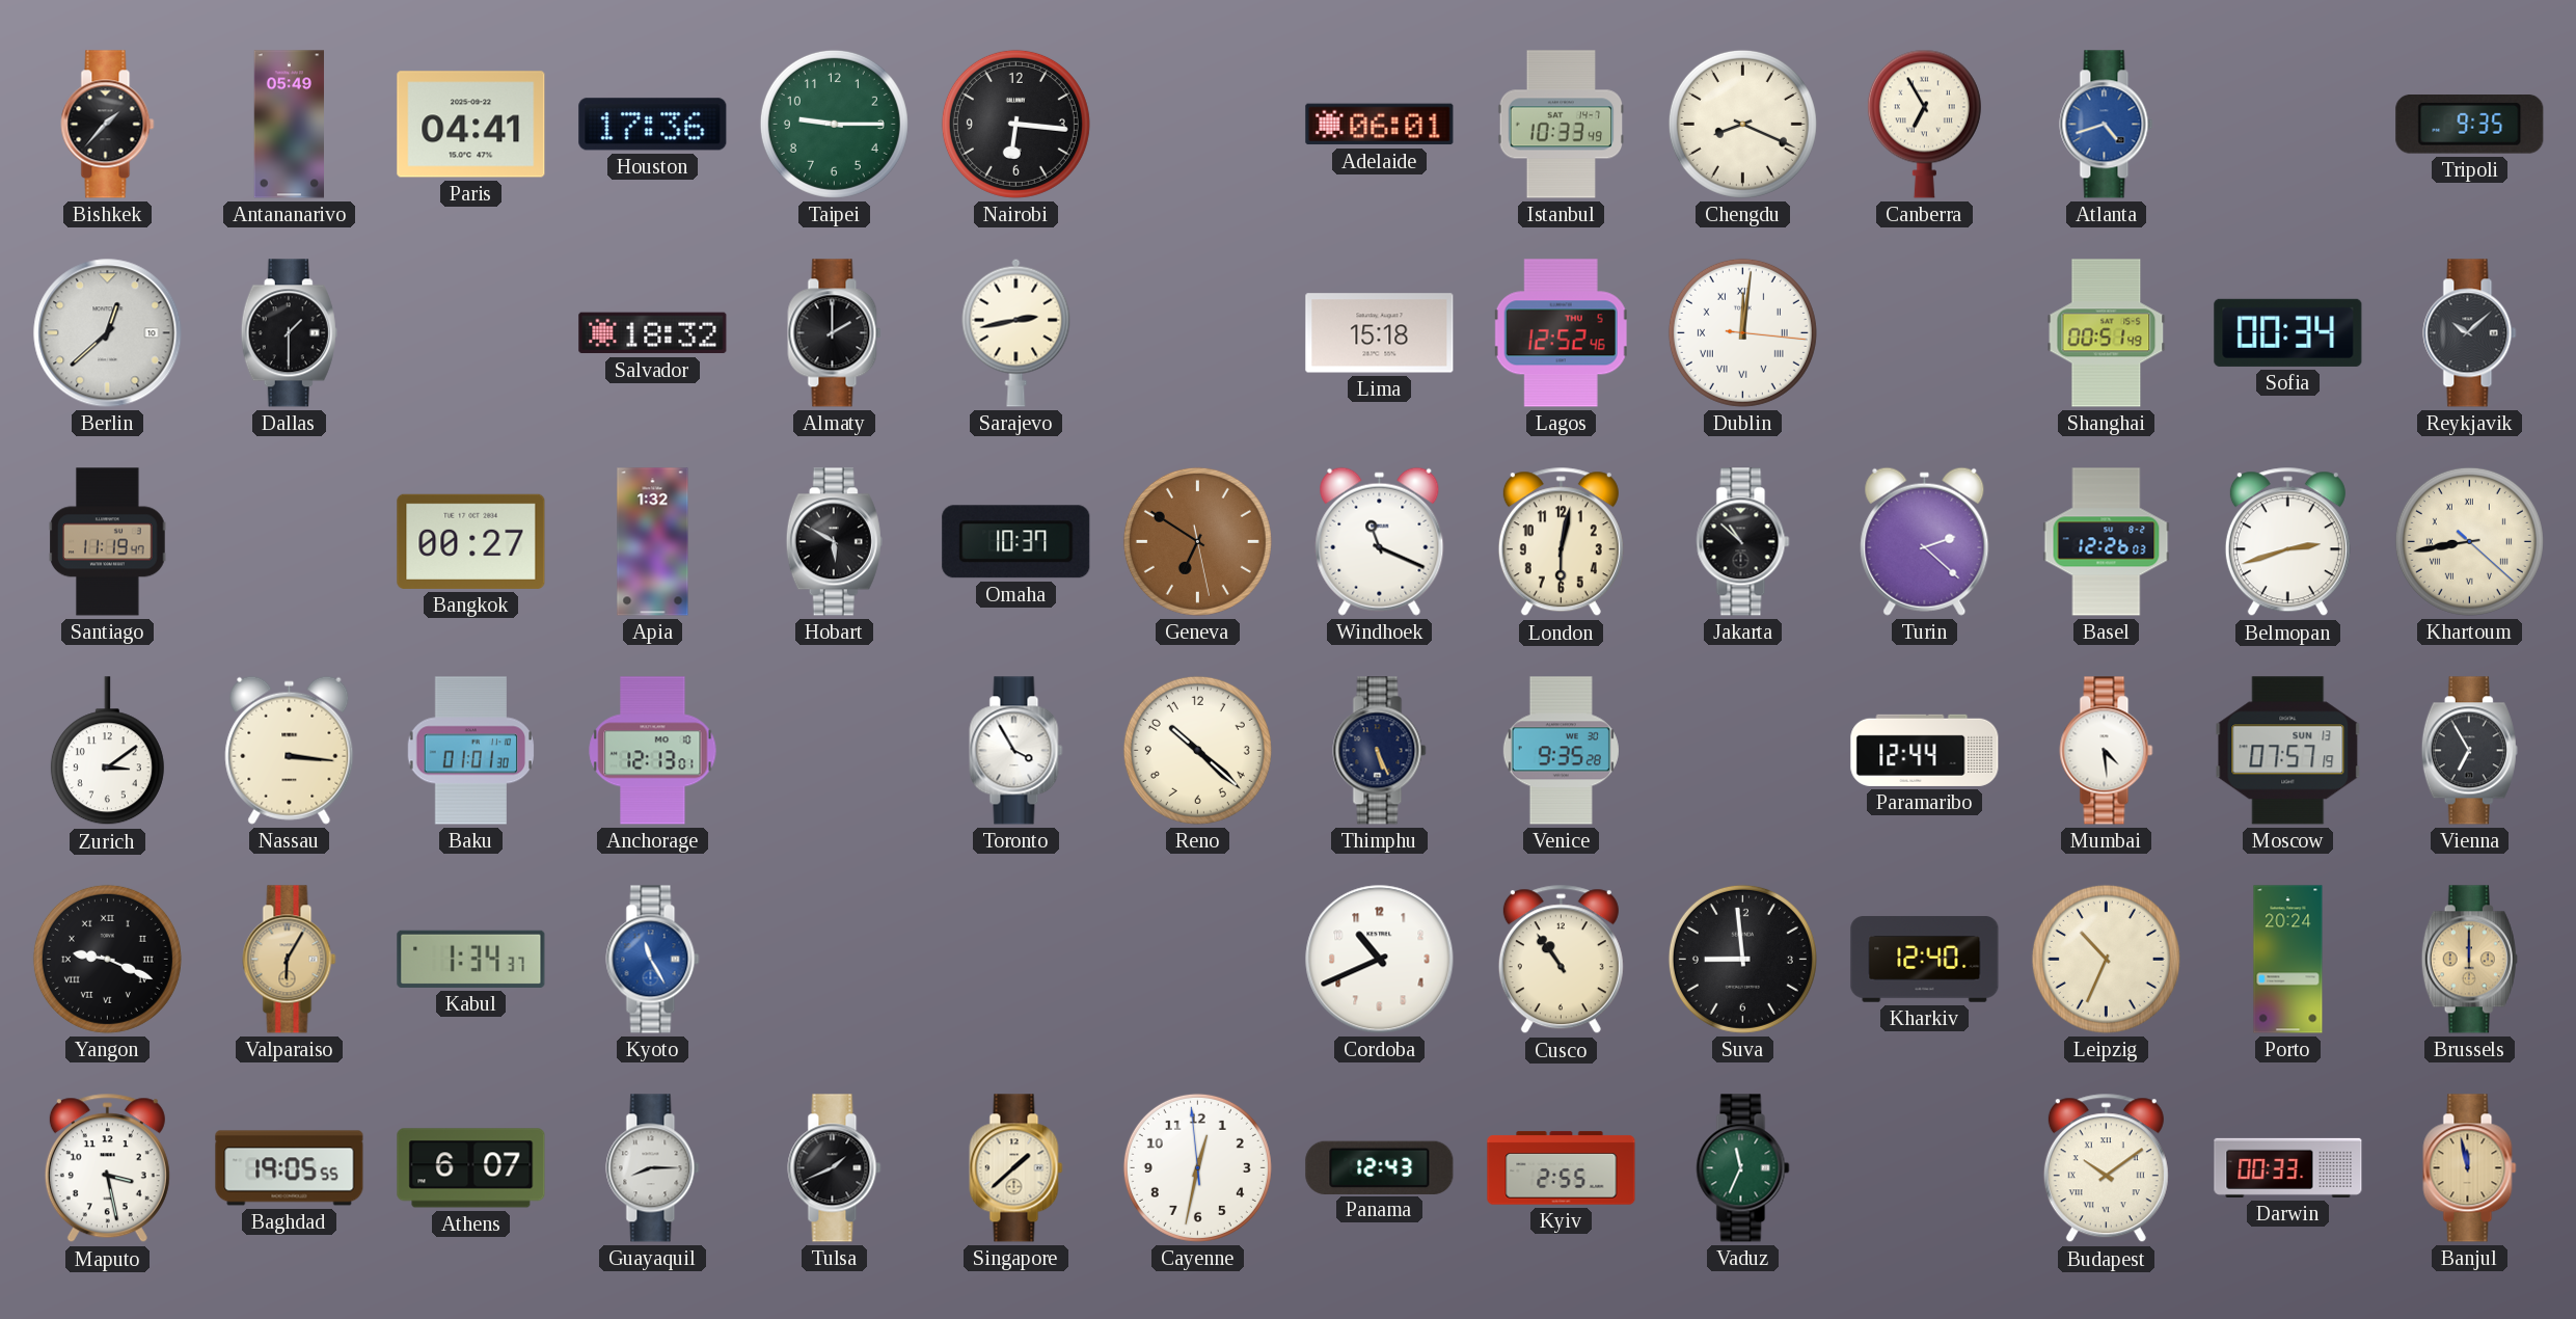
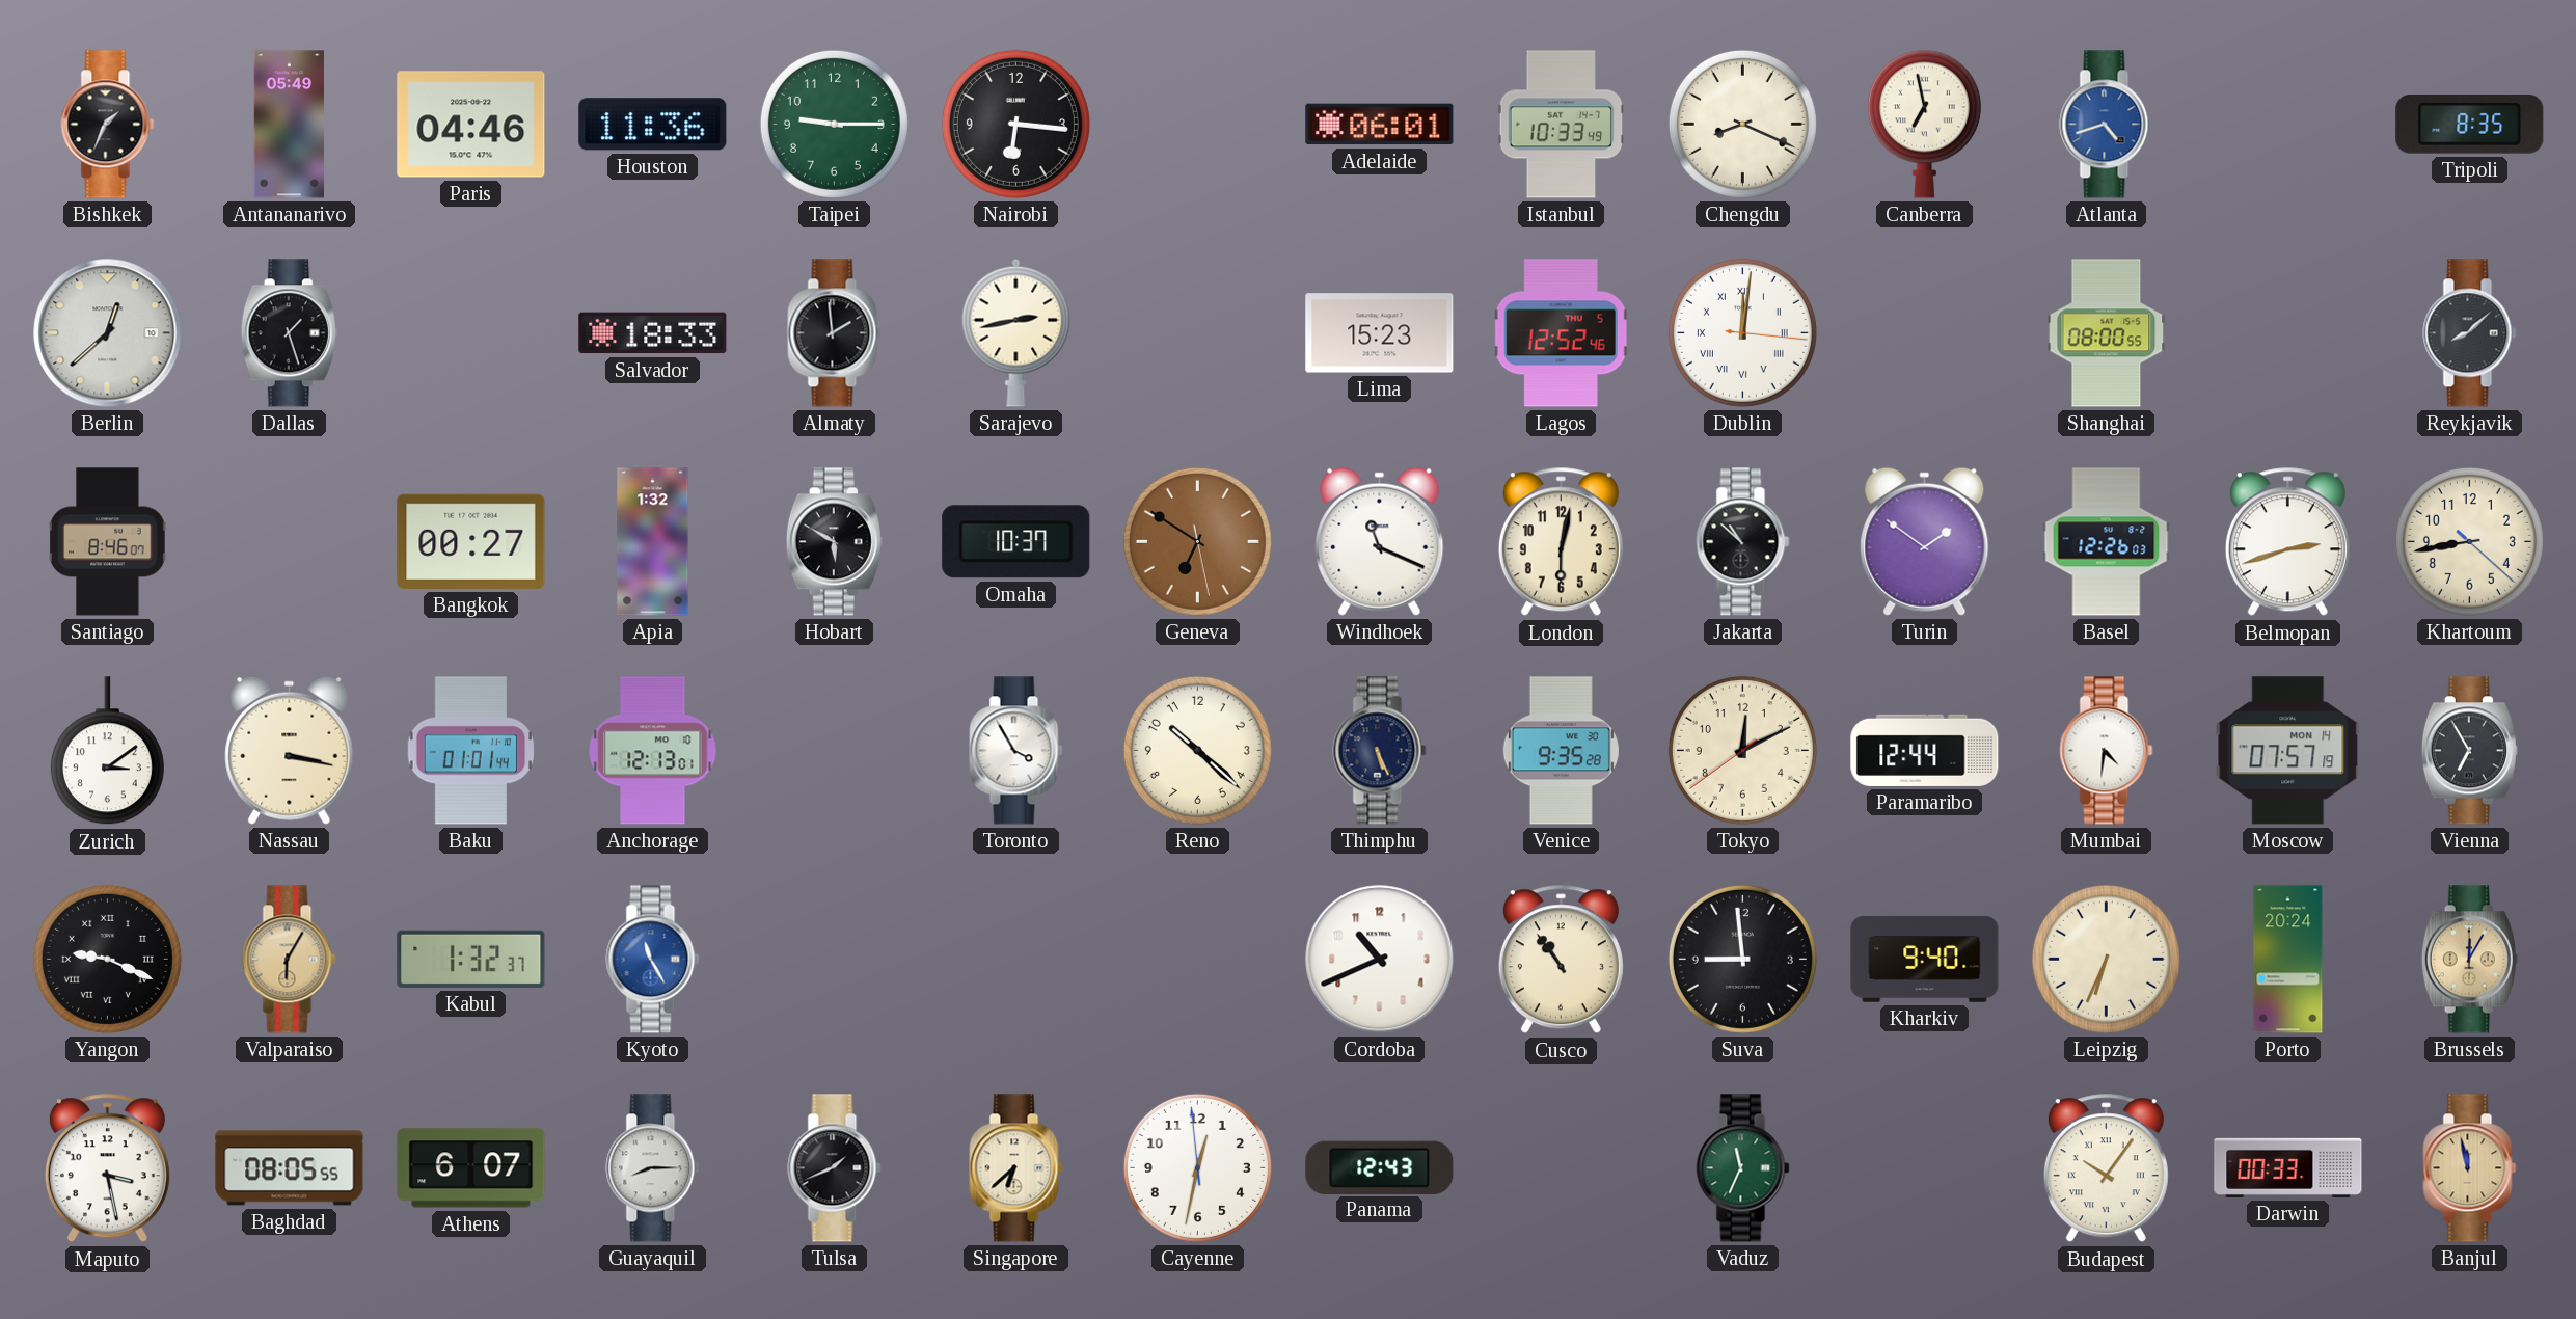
Bishkek: 1:37 -> 1:34
Paris: 04:41 -> 04:46
Houston: 17:36 -> 11:36
Canberra: 6:55 -> 6:58
Tripoli: 9:35 -> 8:35
Dallas: 1:30 -> 1:27
Salvador: 18:32 -> 18:33
Almaty: 2:00 -> 1:59
Lima: 15:18 -> 15:23
Shanghai: 00:51 -> 08:00
Sofia: 00:34 -> none
Reykjavik: 10:08 -> 8:08
Santiago: 11:19 -> 8:46
Turin: 2:22 -> 1:51
Khartoum numerals: Roman -> Arabic
Nassau: 3:16 -> 3:17
Baku: 01:01:30 -> 01:01:44
Tokyo: none -> 12:10
Mumbai: 4:29 -> 4:31
Moscow date: SUN 13 -> MON 14
Kabul: 1:34 -> 1:32
Kharkiv: 12:40 -> 9:40
Leipzig: 10:34 -> 6:34
Brussels: 12:00 -> 12:05
Baghdad: 19:05 -> 08:05
Singapore: 1:38 -> 6:38
Kyiv: 2:55 -> none
Budapest: 10:09 -> 10:06
